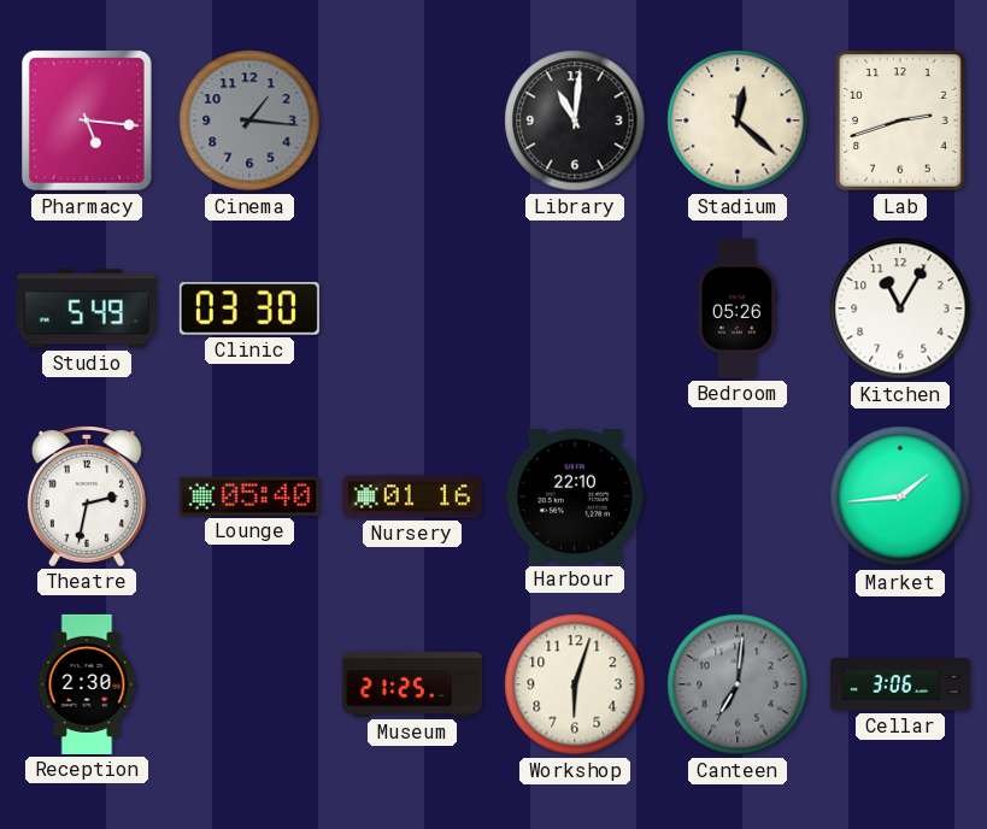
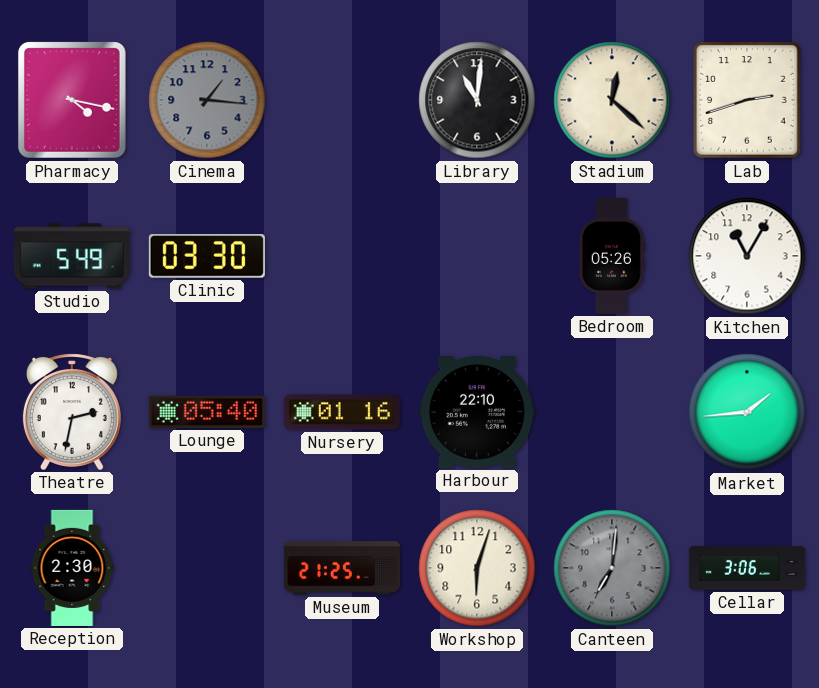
Pharmacy: 5:16 -> 4:17
